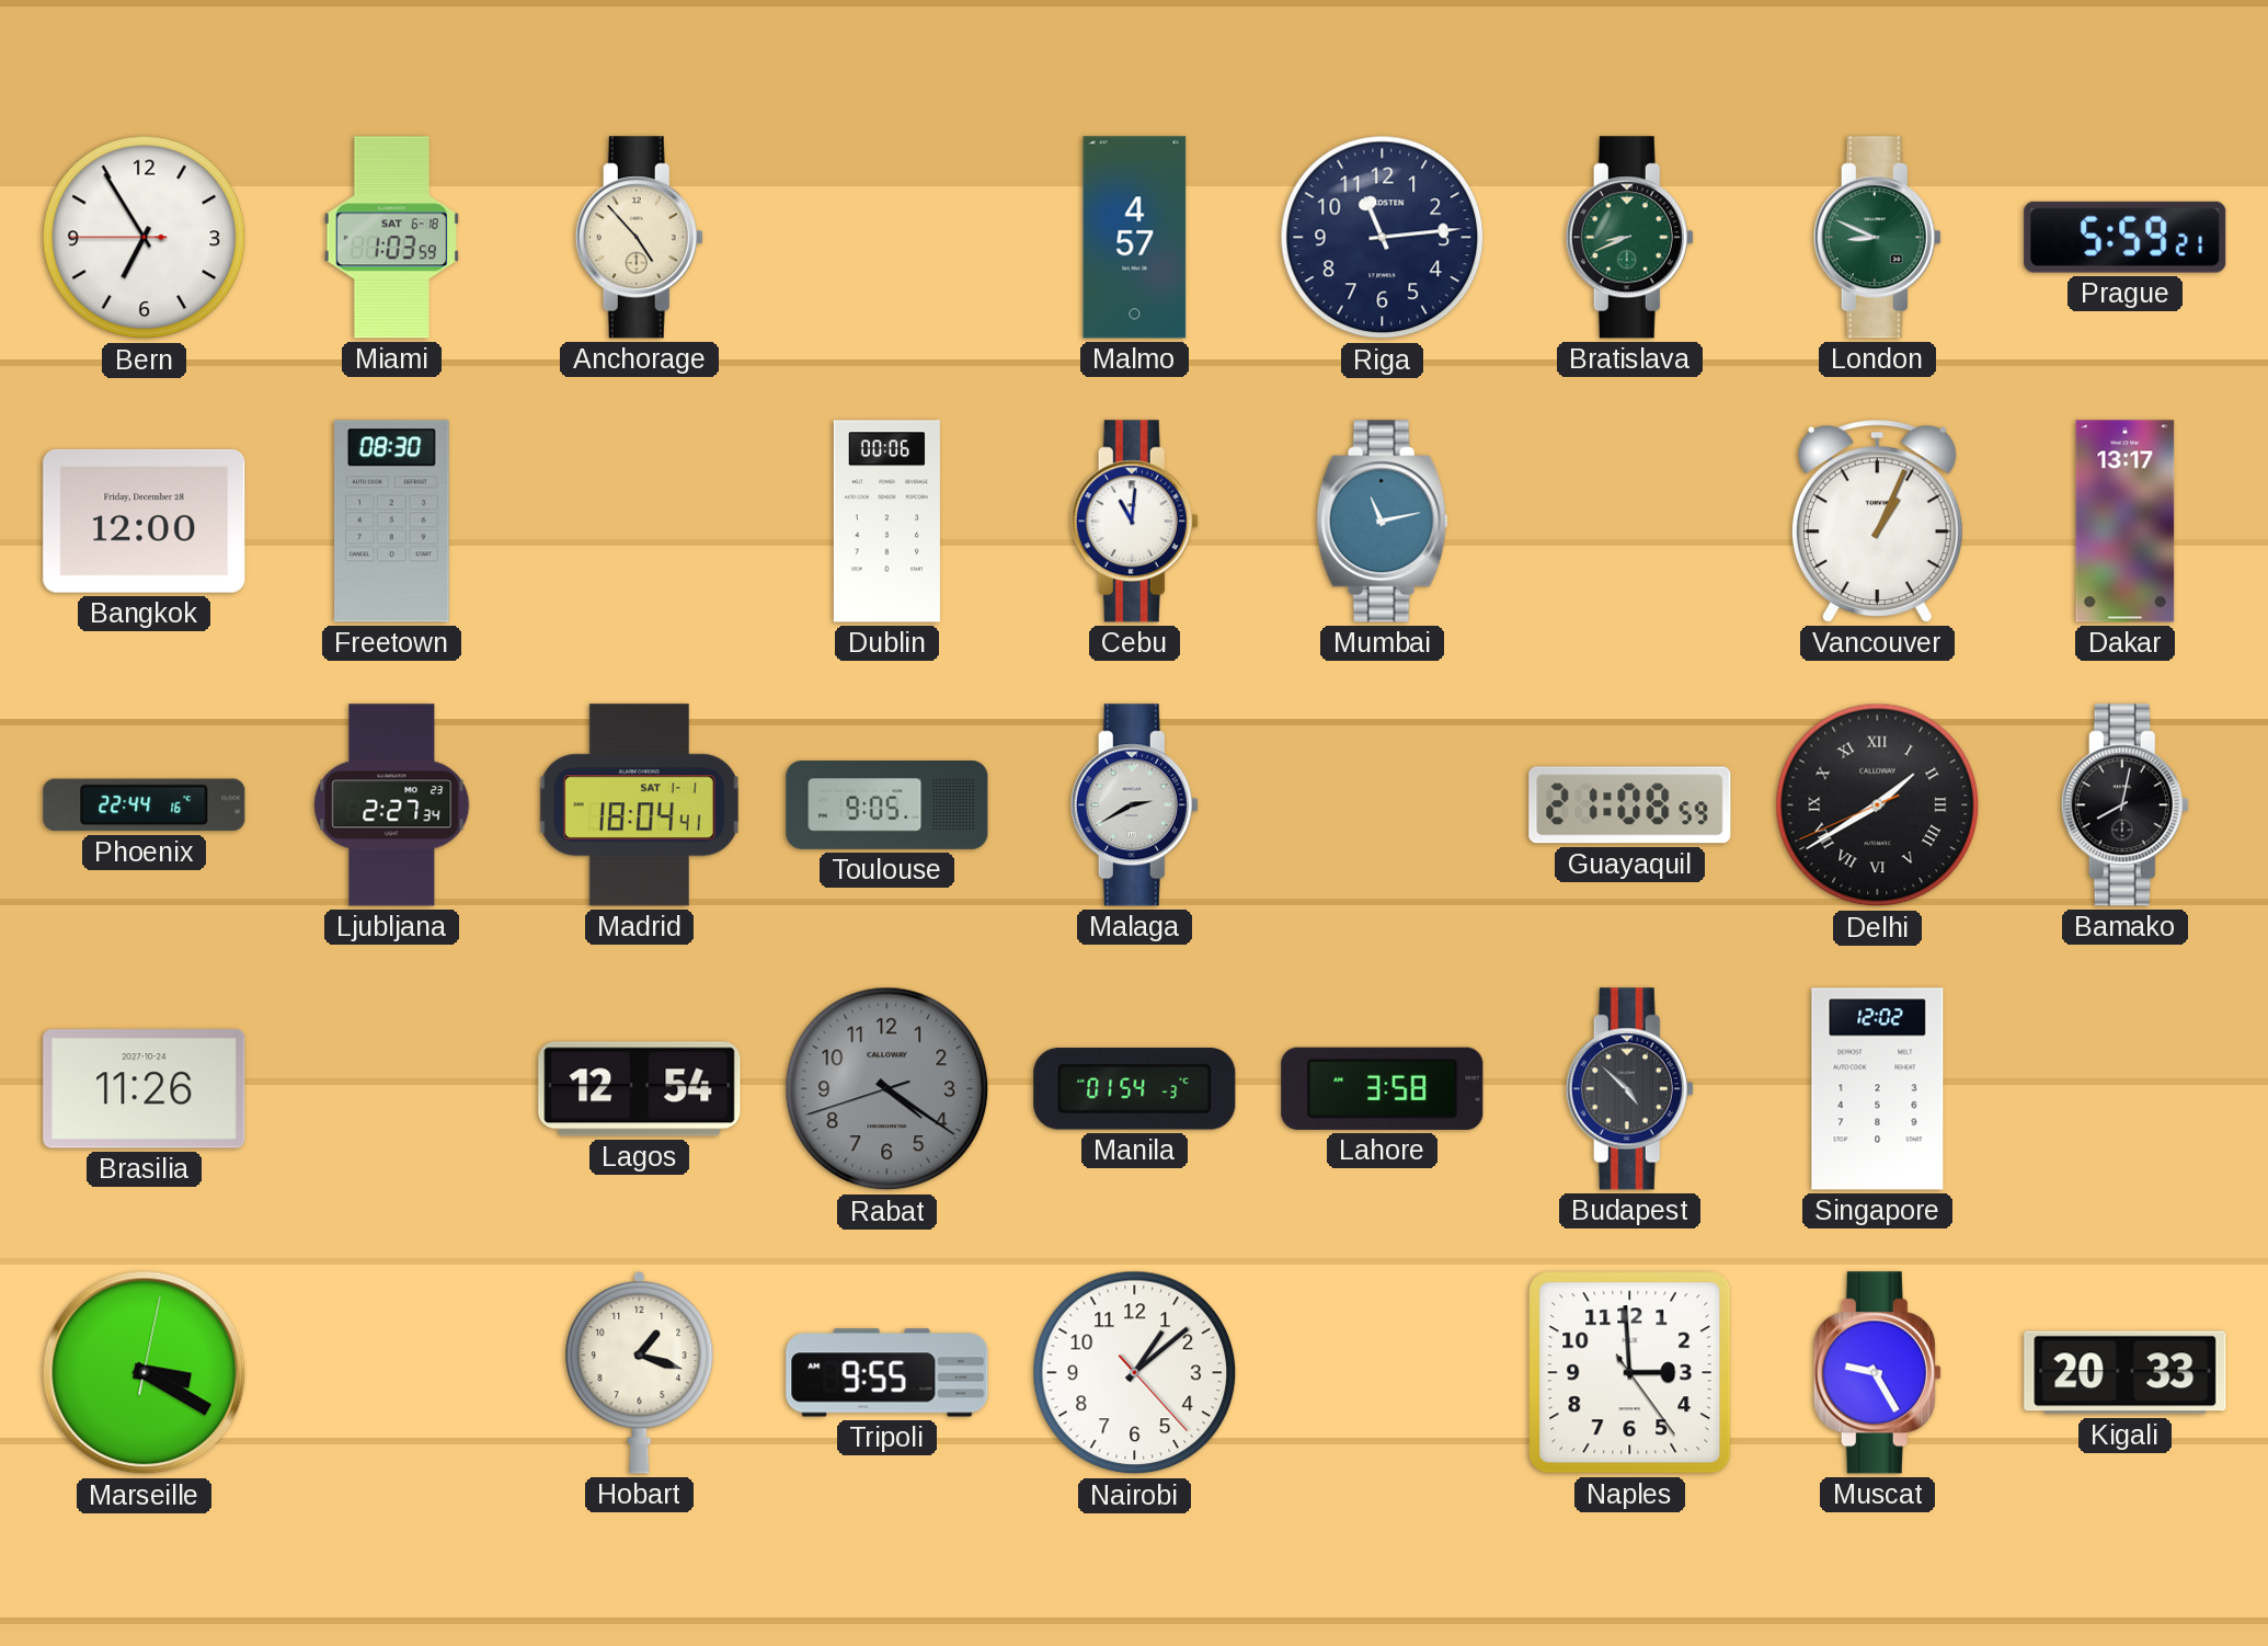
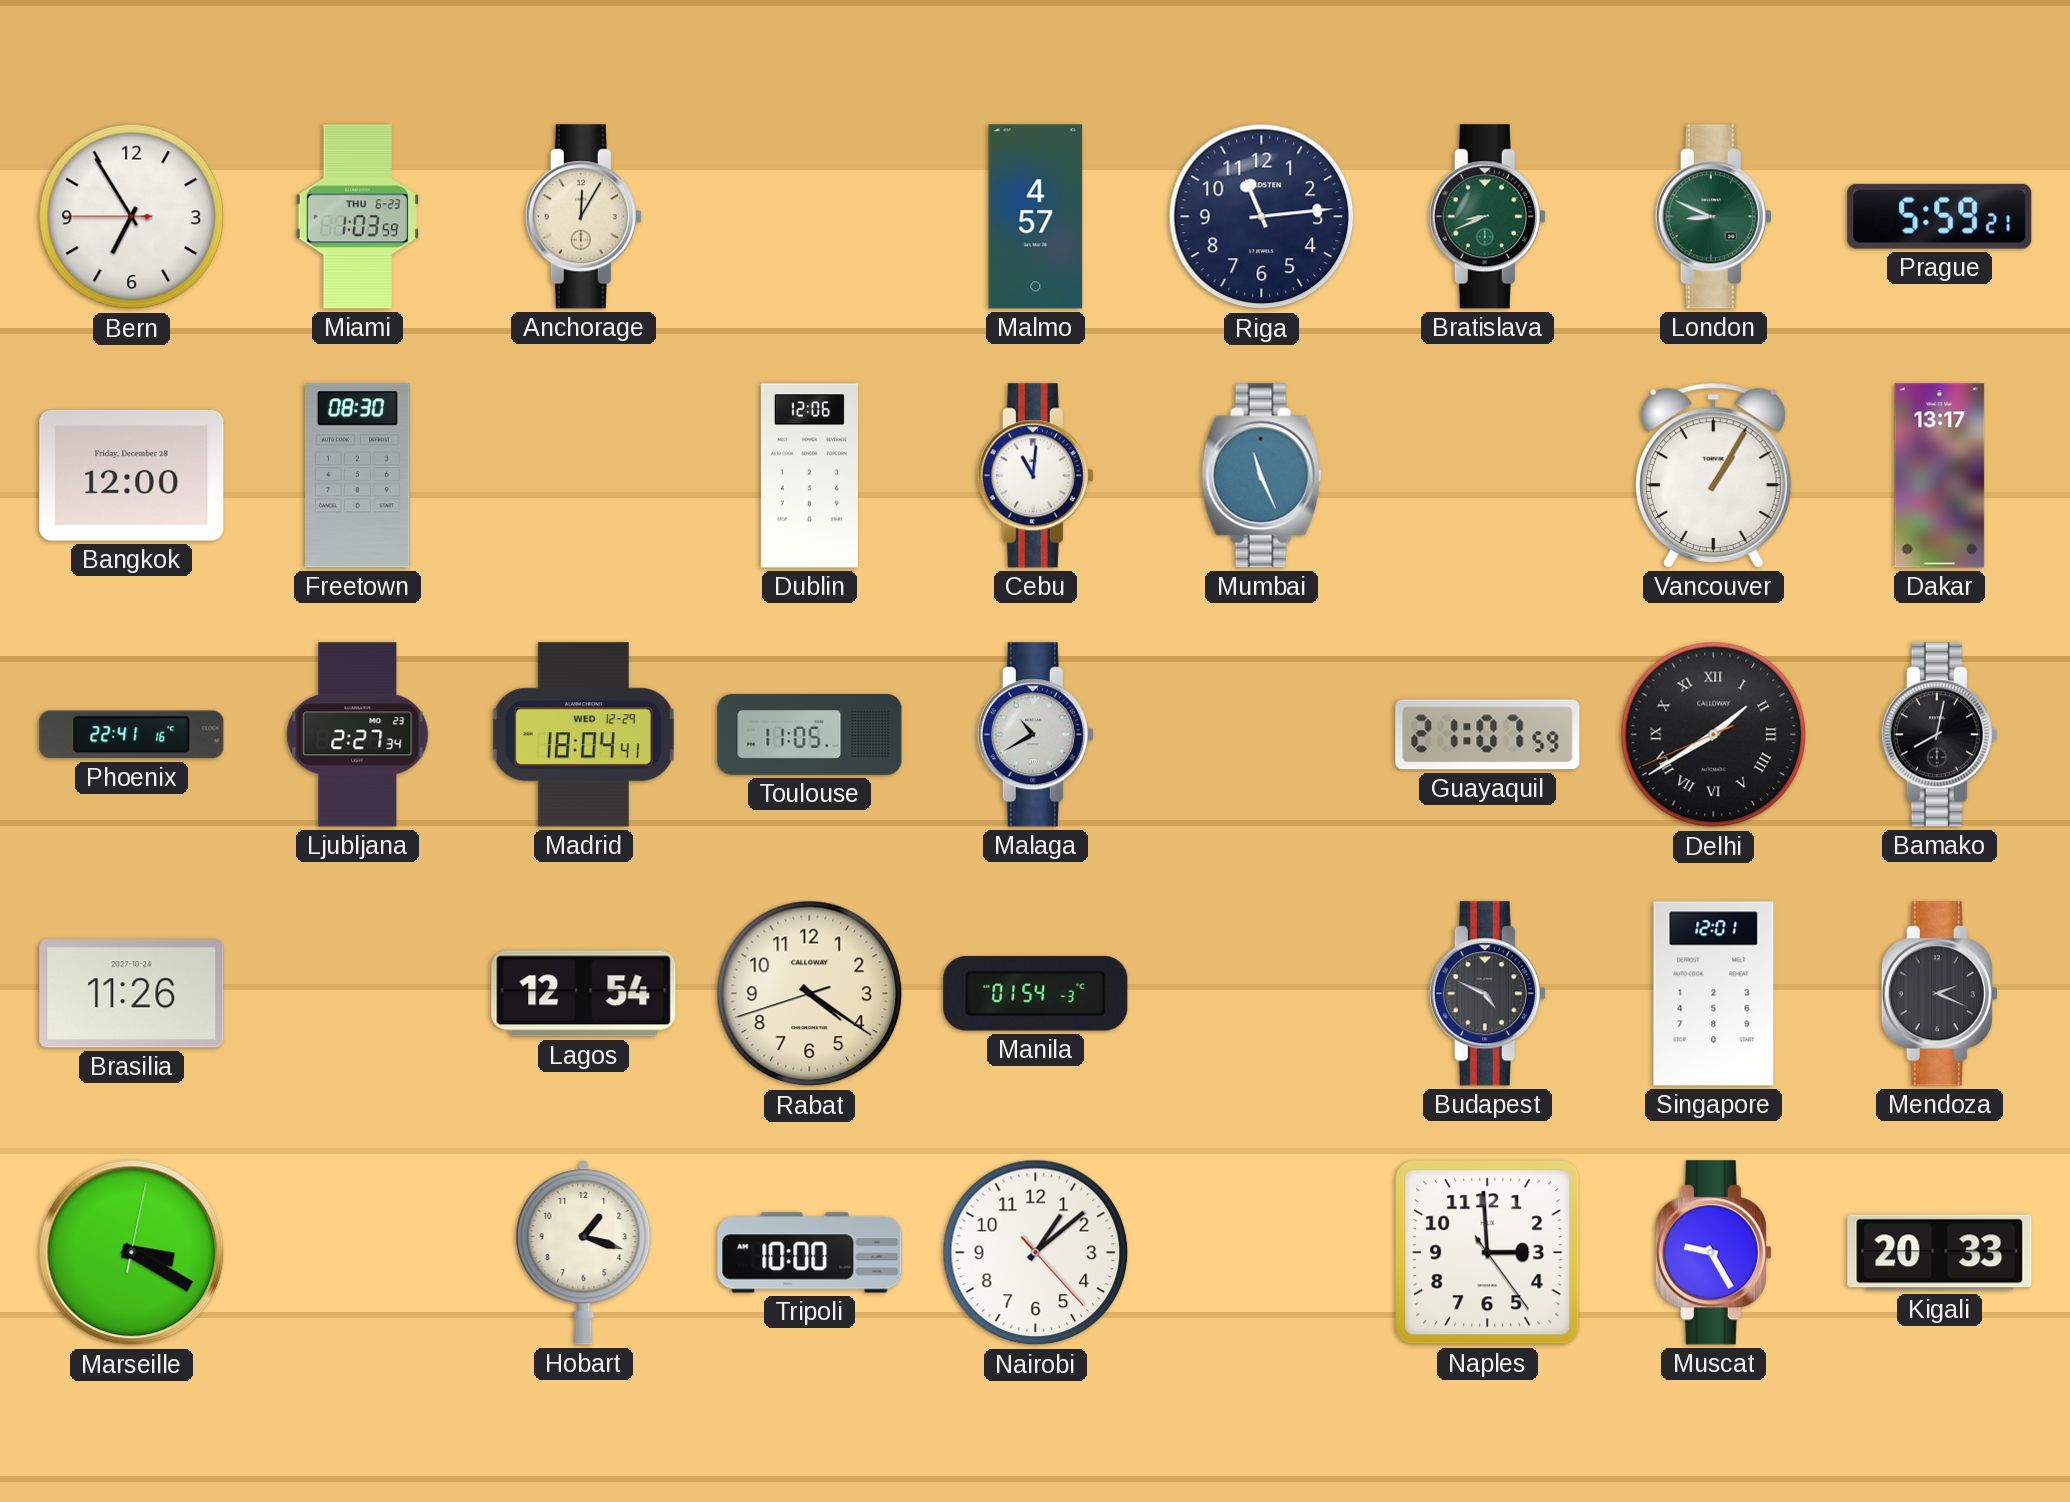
Miami date: SAT 6-18 -> THU 6-23
Anchorage: 4:53 -> 12:05
Dublin: 00:06 -> 12:06
Mumbai: 11:13 -> 11:26
Vancouver: 1:04 -> 1:05
Phoenix: 22:44 -> 22:41
Madrid date: SAT 1-1 -> WED 12-29
Toulouse: 9:05 -> 11:05
Malaga: 2:40 -> 10:40
Guayaquil: 21:08 -> 21:07
Rabat dial: grey -> cream
Lahore: 3:58 -> none
Budapest: 4:52 -> 4:49
Singapore: 12:02 -> 12:01
Mendoza: none -> 2:19
Tripoli: 9:55 -> 10:00
